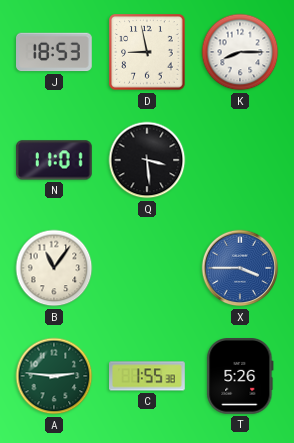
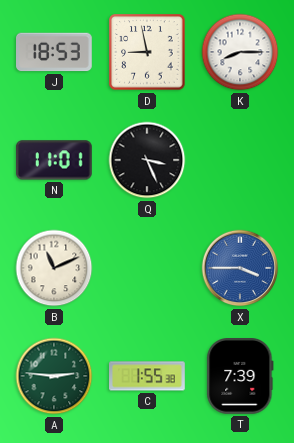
Q: 3:29 -> 3:26
B: 11:06 -> 11:11
T: 5:26 -> 7:39
